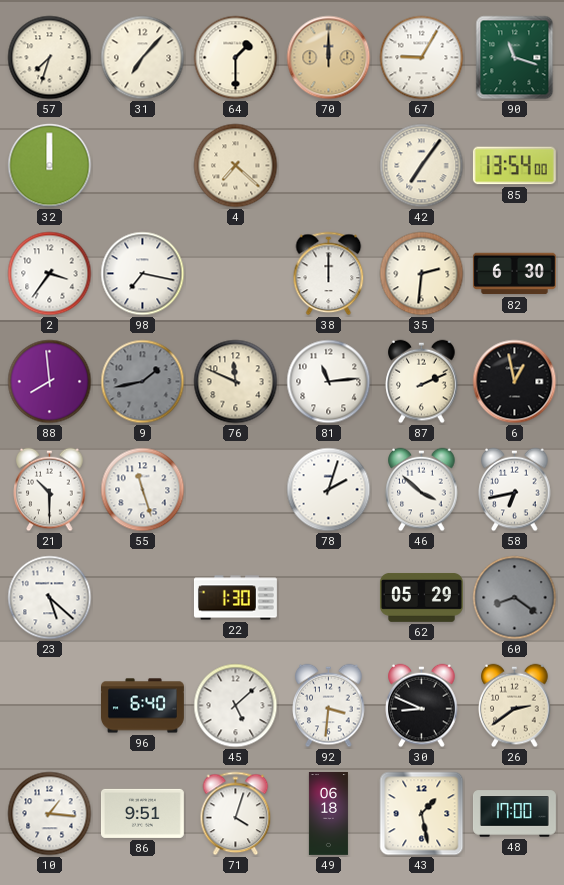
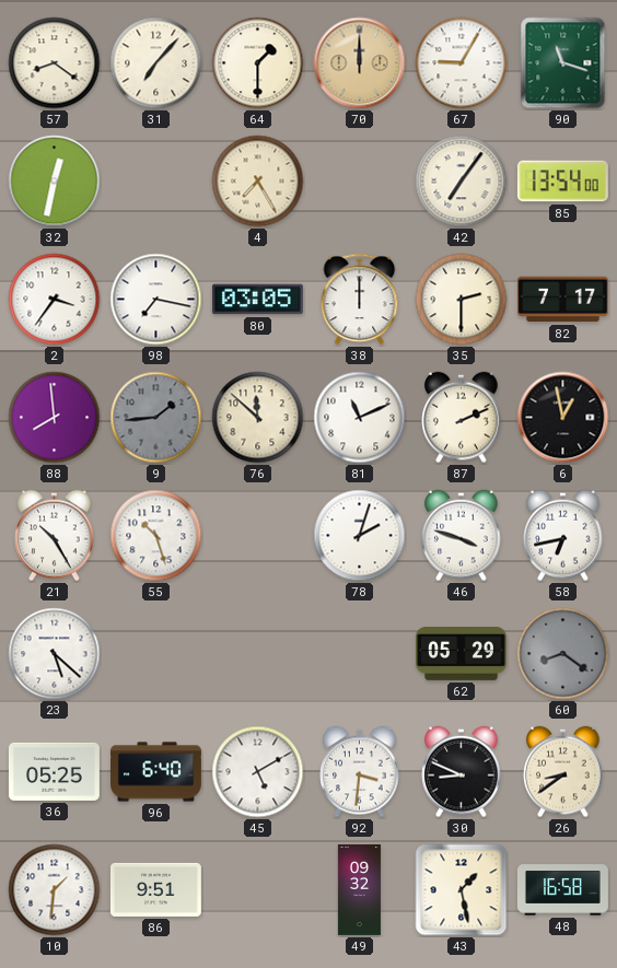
57: 7:33 -> 8:21
32: 12:00 -> 12:32
4: 7:22 -> 7:25
80: none -> 03:05
35: 2:31 -> 2:30
82: 6:30 -> 7:17
9: 1:43 -> 1:44
76: 11:49 -> 11:52
81: 11:14 -> 11:11
21: 10:30 -> 10:25
55: 11:27 -> 10:27
46: 3:52 -> 3:48
22: 1:30 -> none
36: none -> 05:25
45: 5:08 -> 5:10
26: 2:39 -> 8:39
10: 1:16 -> 1:31
71: 4:03 -> none
49: 06:18 -> 09:32
48: 17:00 -> 16:58
